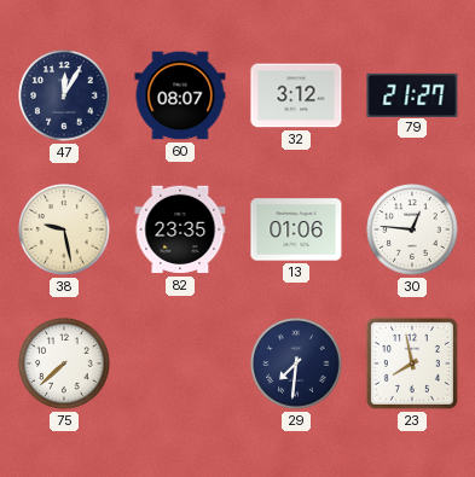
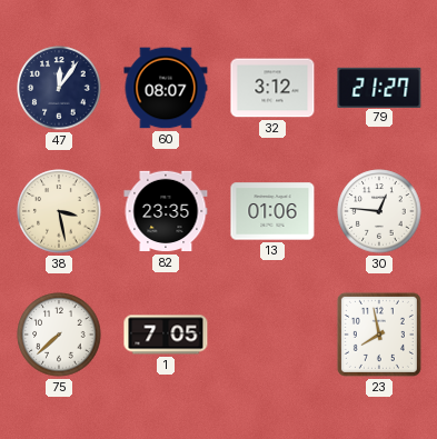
47: 12:05 -> 12:06
38: 9:28 -> 3:28
1: none -> 7:05
29: 7:31 -> none
